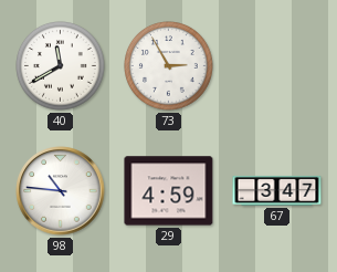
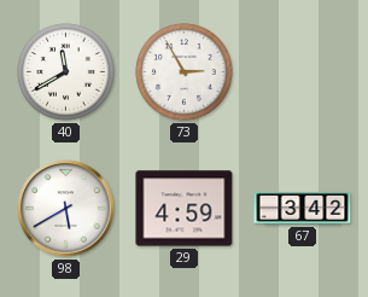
98: 10:46 -> 5:40
67: 3:47 -> 3:42
